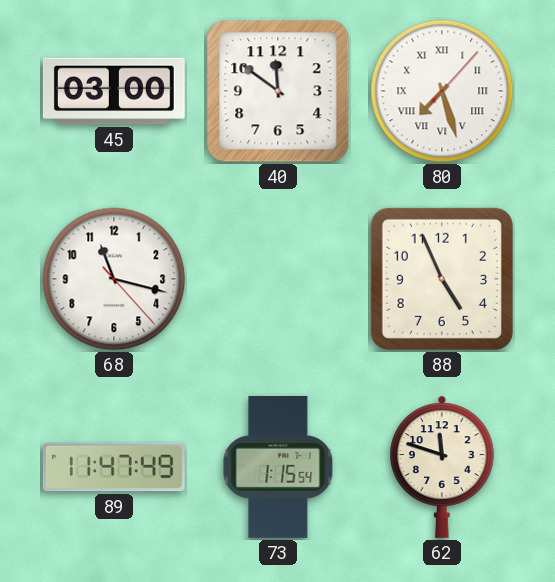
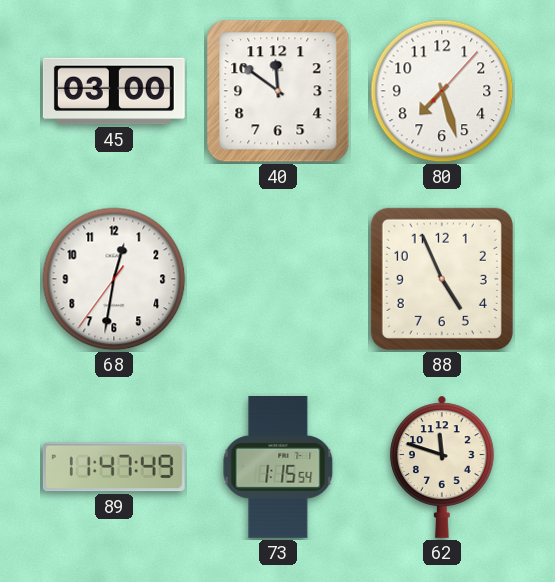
80 numerals: Roman -> Arabic
68: 11:17 -> 12:31
